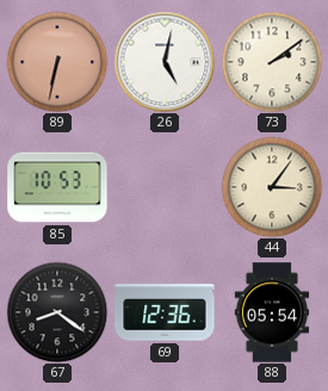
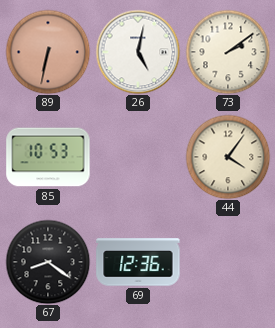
44: 3:06 -> 4:06
88: 05:54 -> none
